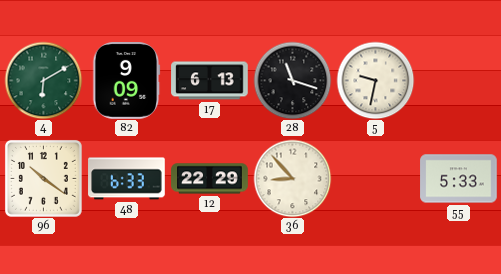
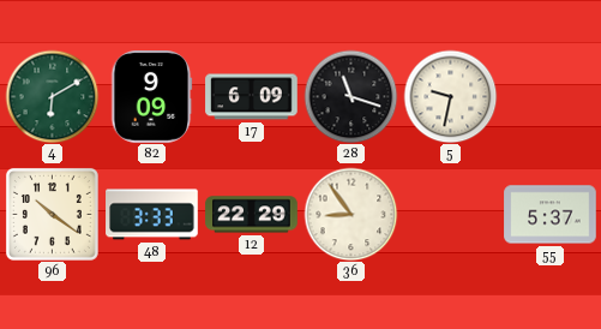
17: 6:13 -> 6:09
48: 6:33 -> 3:33
36: 8:53 -> 8:54
55: 5:33 -> 5:37
